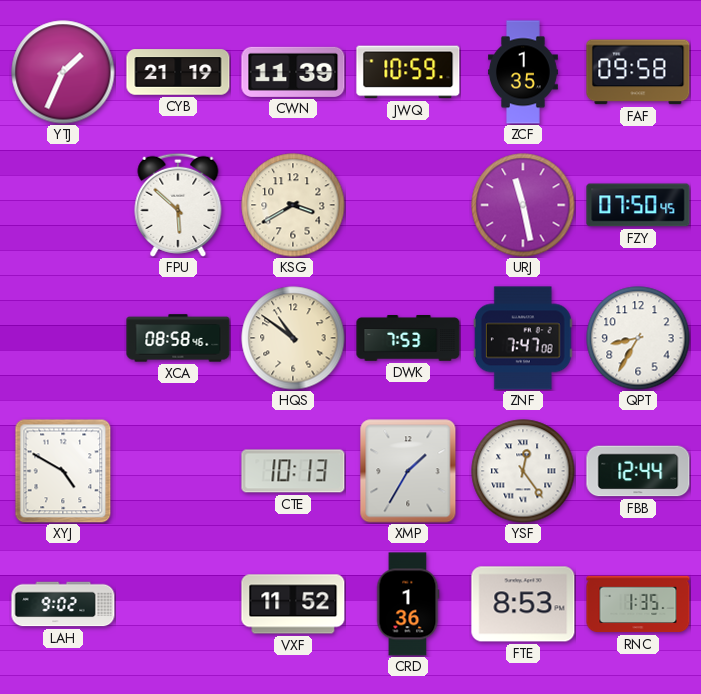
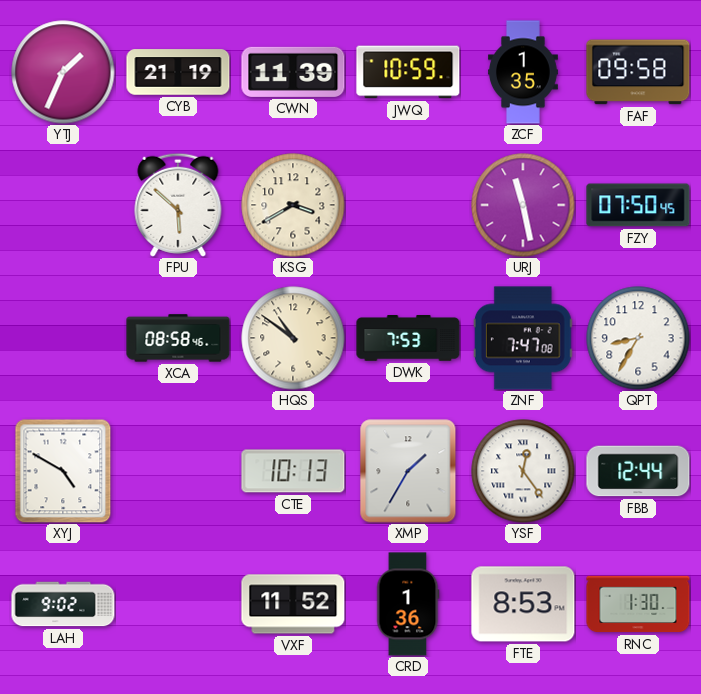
RNC: 1:35 -> 1:30
